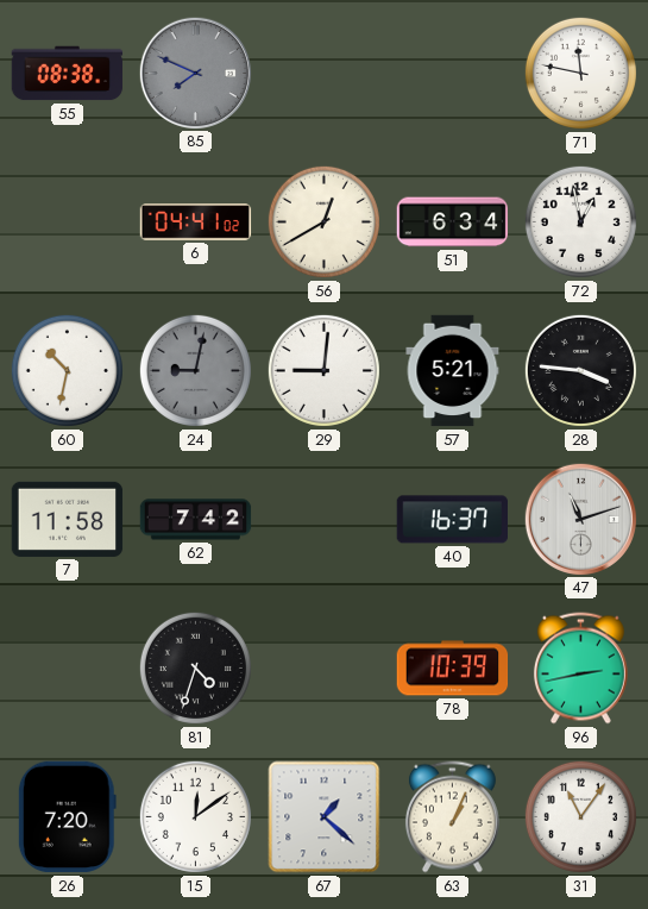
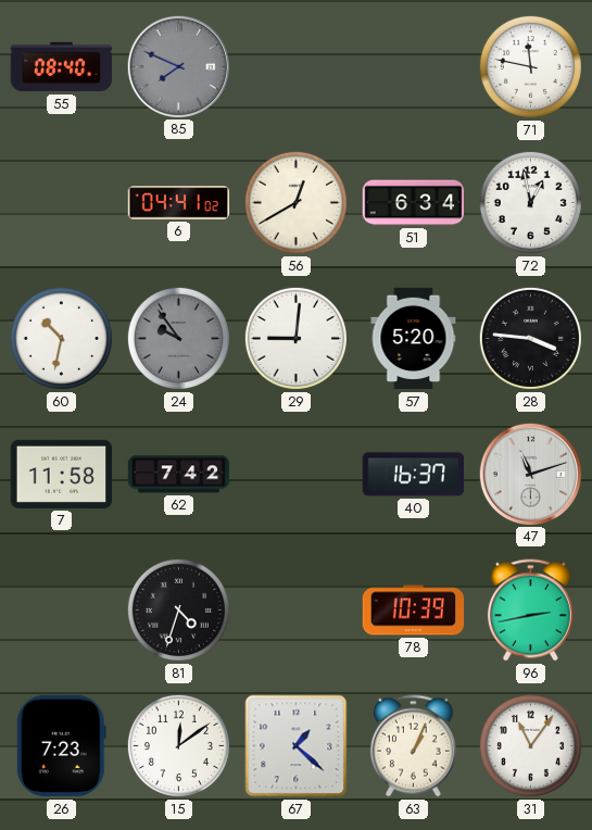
55: 08:38 -> 08:40
24: 9:02 -> 9:54
57: 5:21 -> 5:20
26: 7:20 -> 7:23
